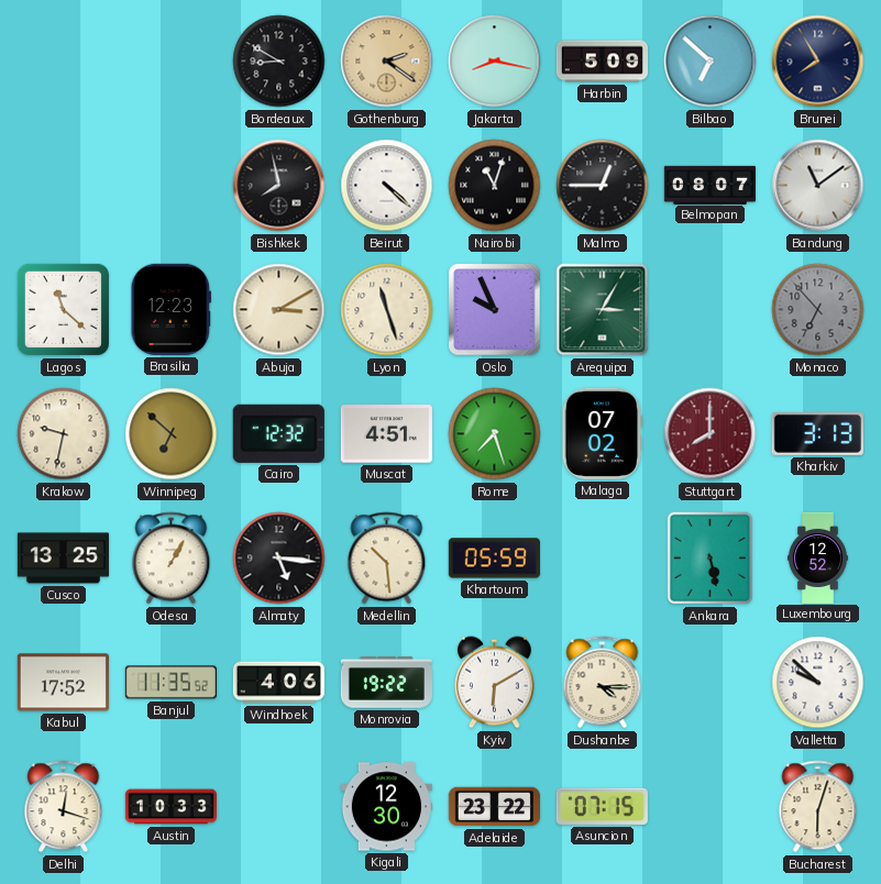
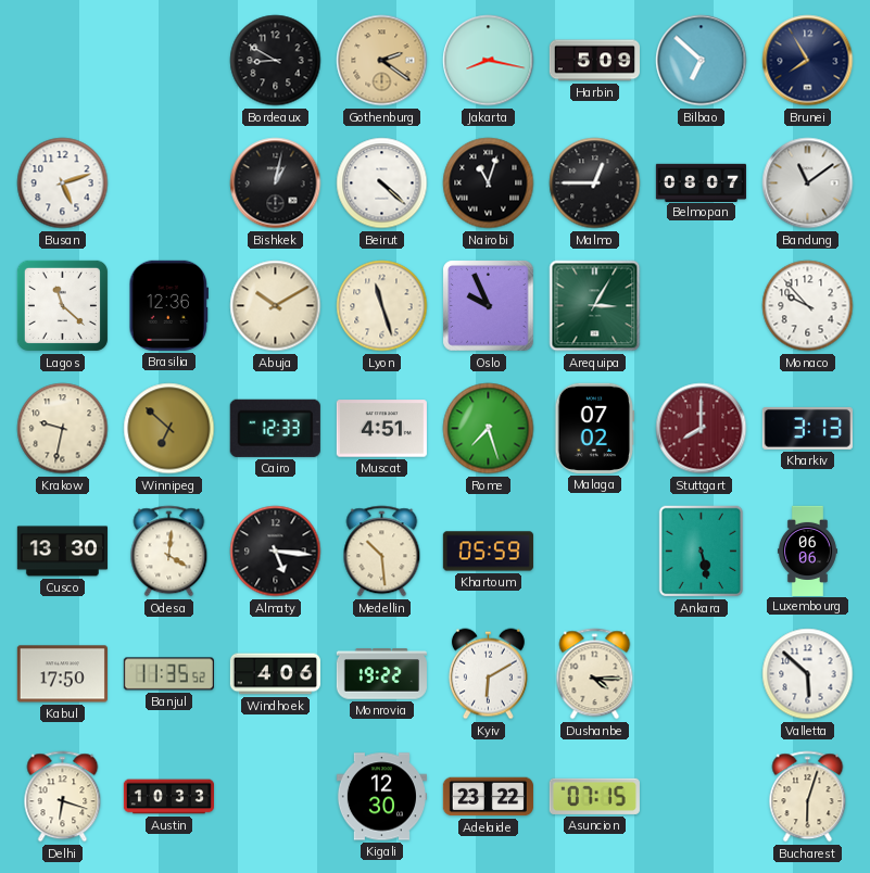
Busan: none -> 5:12
Bishkek: 7:58 -> 1:02
Brasilia: 12:23 -> 12:36
Abuja: 3:10 -> 10:10
Monaco: 6:53 -> 9:53
Monaco dial: grey -> white
Cairo: 12:32 -> 12:33
Cusco: 13:25 -> 13:30
Odesa: 1:05 -> 4:01
Luxembourg: 12:52 -> 06:06
Kabul: 17:52 -> 17:50
Valletta: 9:52 -> 5:52
Delhi: 12:18 -> 6:18
